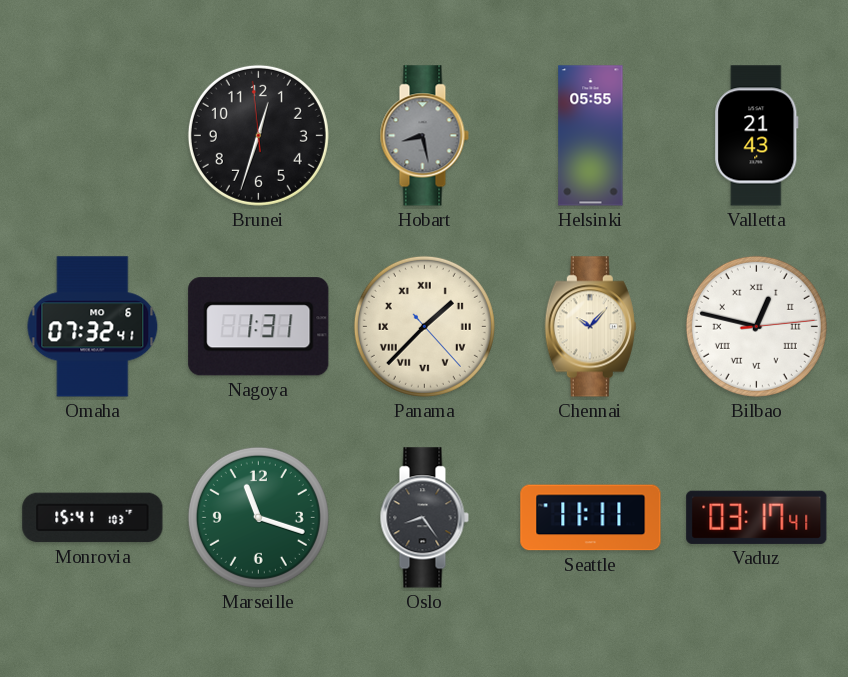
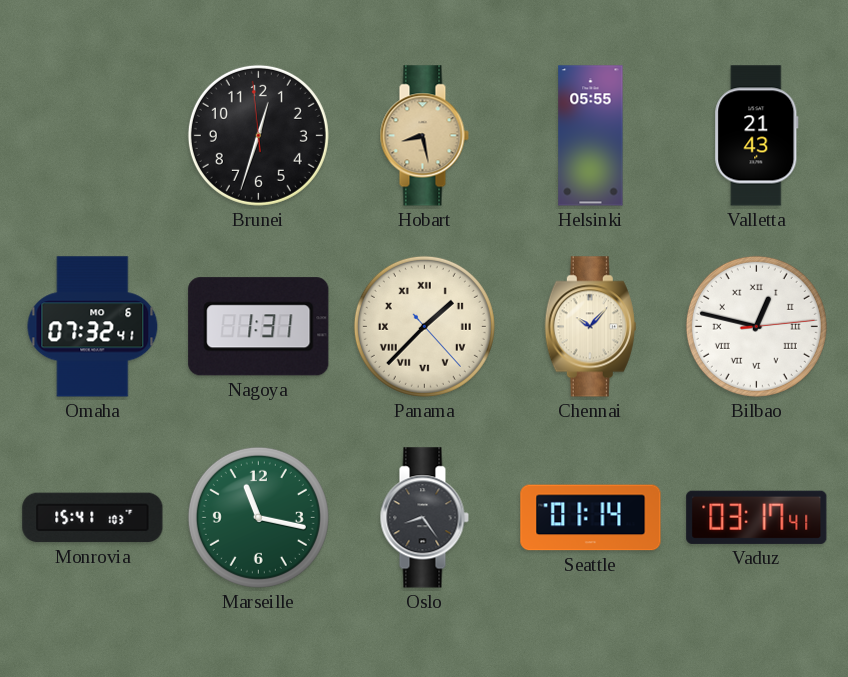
Hobart dial: grey -> champagne
Marseille: 11:18 -> 11:17
Seattle: 11:11 -> 01:14
